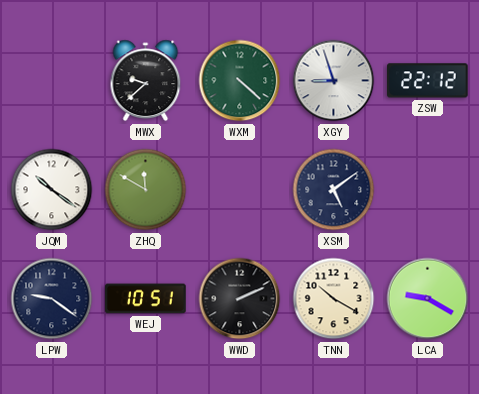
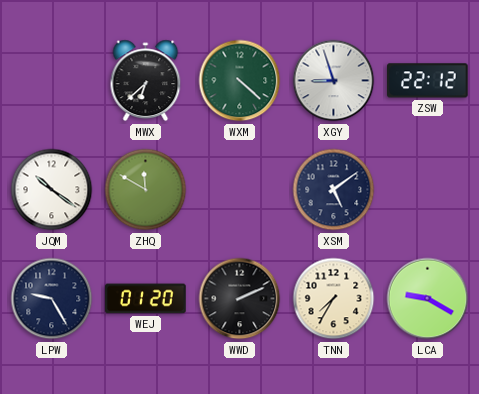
MWX: 9:38 -> 6:38
LPW: 9:21 -> 9:25
WEJ: 10:51 -> 01:20
TNN: 10:20 -> 7:35
